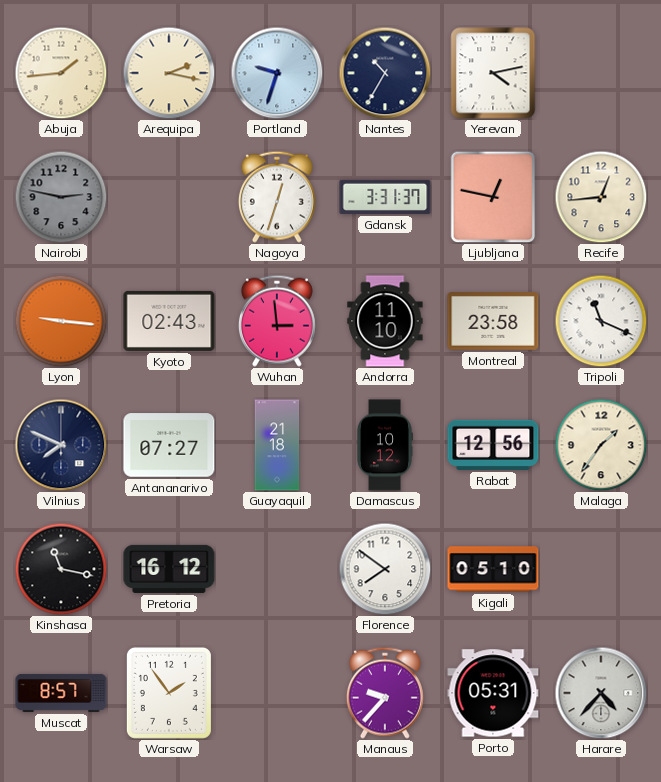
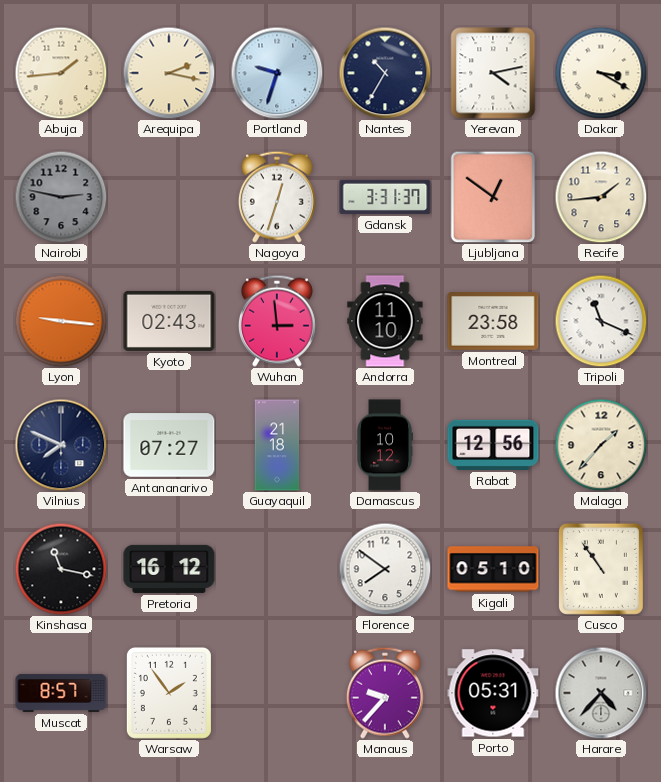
Dakar: none -> 3:20
Ljubljana: 12:47 -> 12:51
Recife: 12:44 -> 1:44
Malaga: 1:36 -> 1:37
Cusco: none -> 10:54
